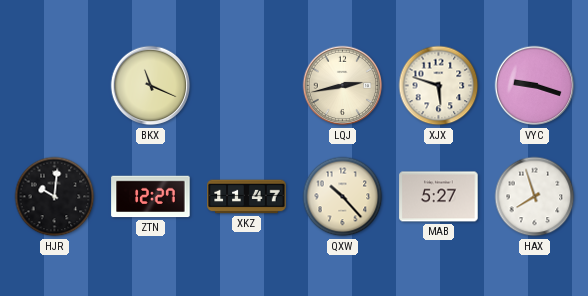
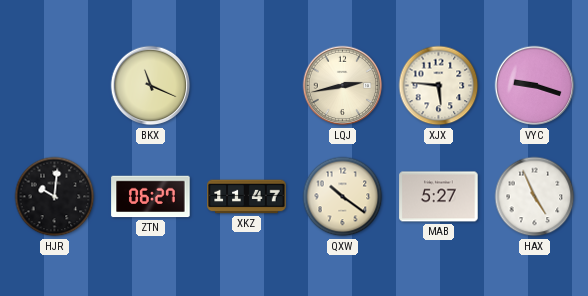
XJX: 5:48 -> 5:46
ZTN: 12:27 -> 06:27
QXW: 10:23 -> 10:21
HAX: 7:57 -> 4:56
